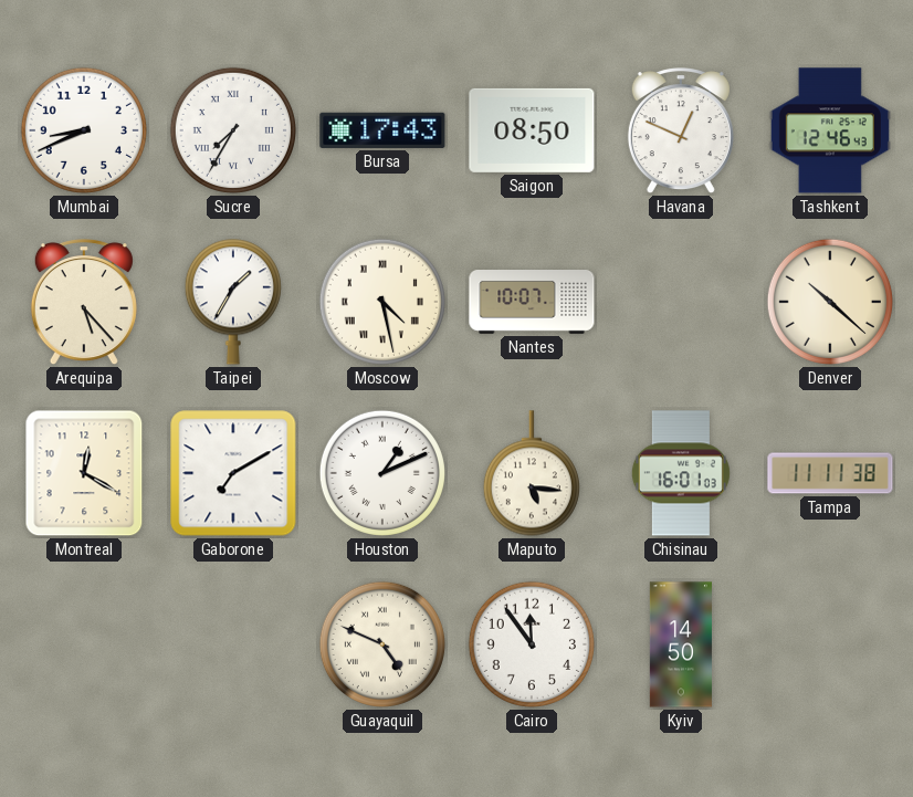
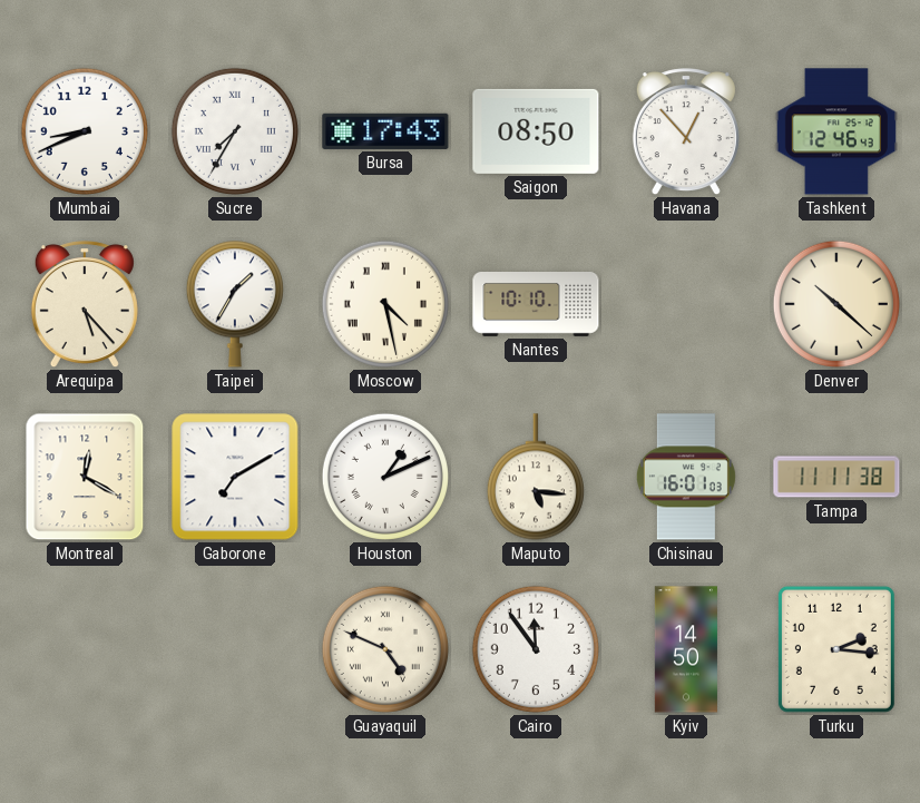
Havana: 12:49 -> 12:53
Nantes: 10:07 -> 10:10
Turku: none -> 2:16
